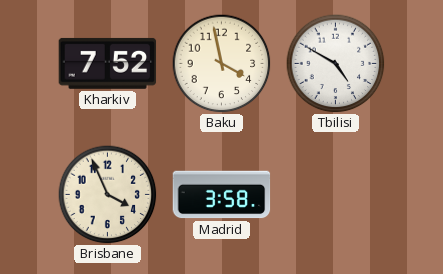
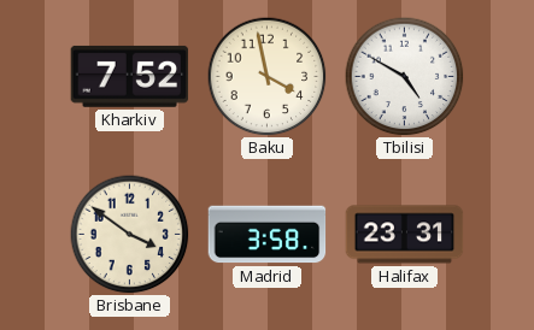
Brisbane: 3:56 -> 3:51
Halifax: none -> 23:31
